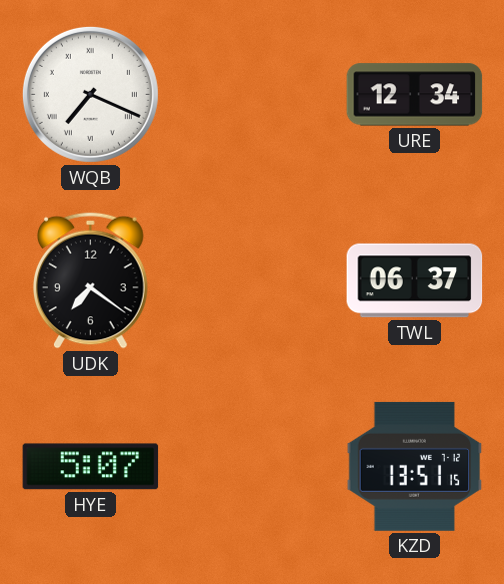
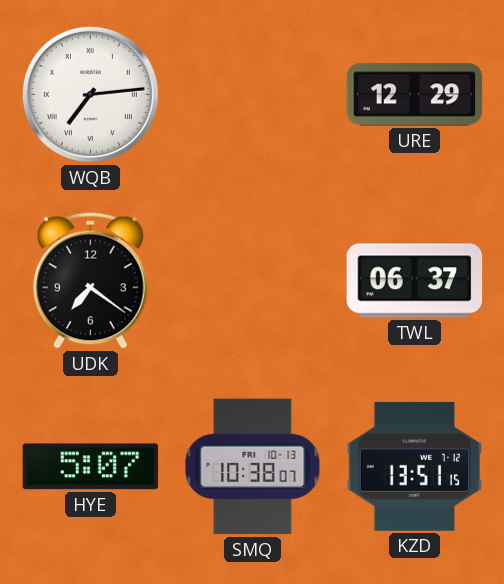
WQB: 7:19 -> 7:14
URE: 12:34 -> 12:29
SMQ: none -> 10:38
